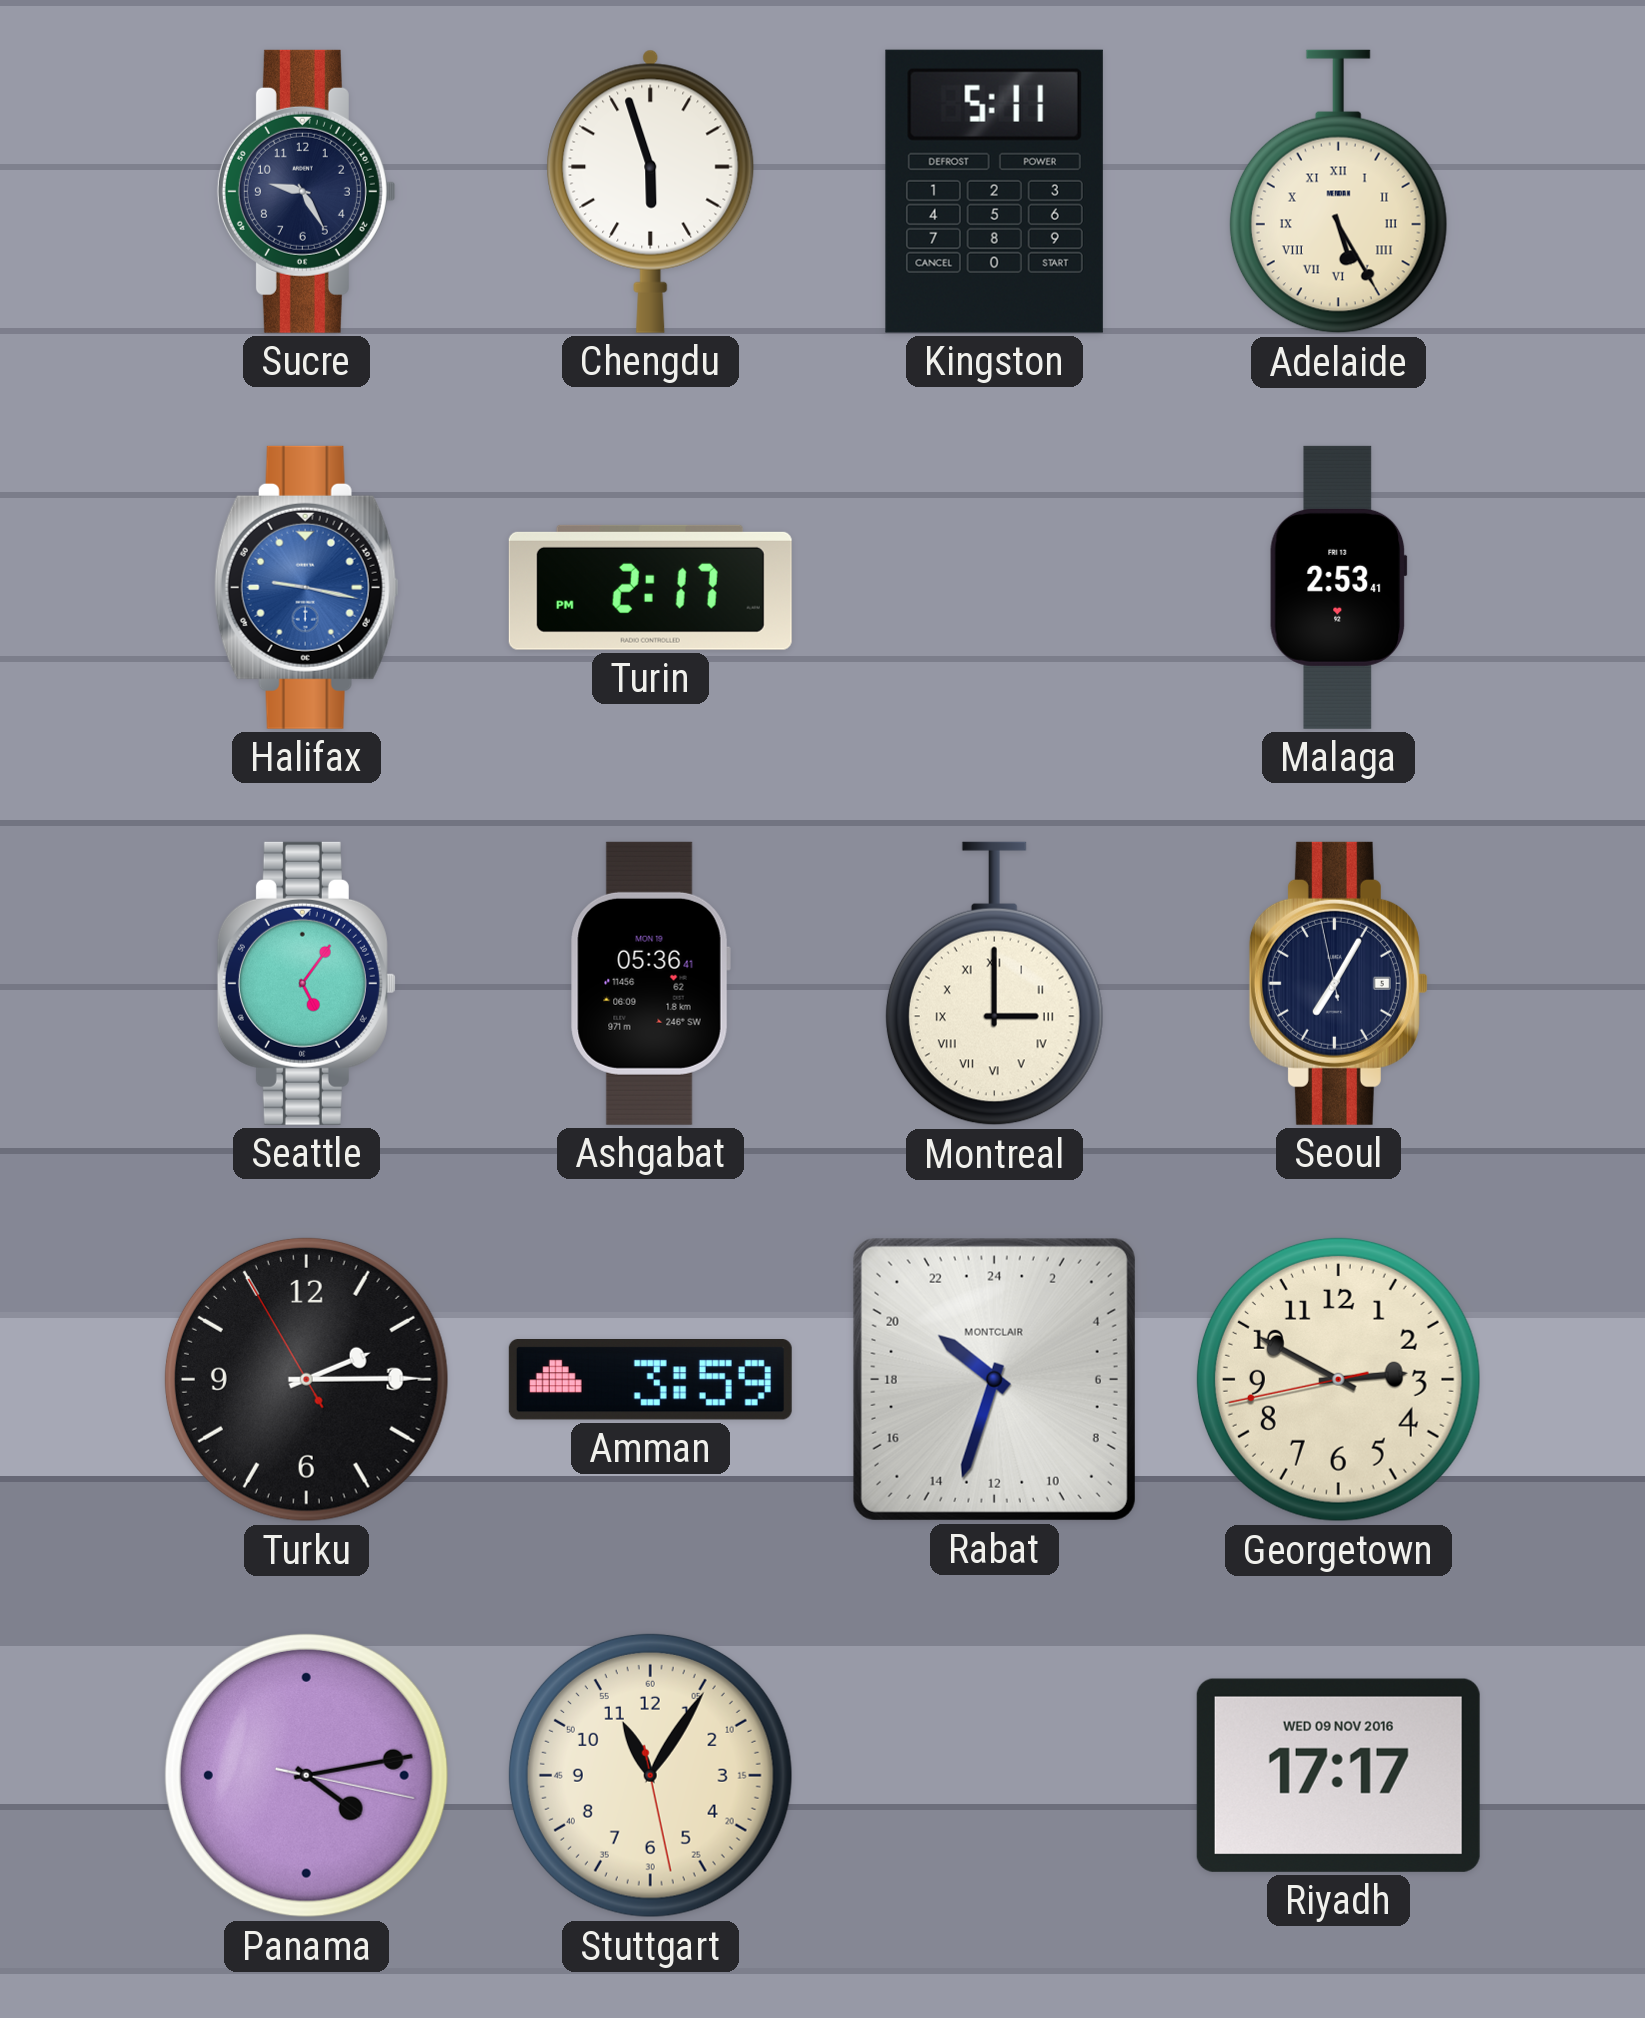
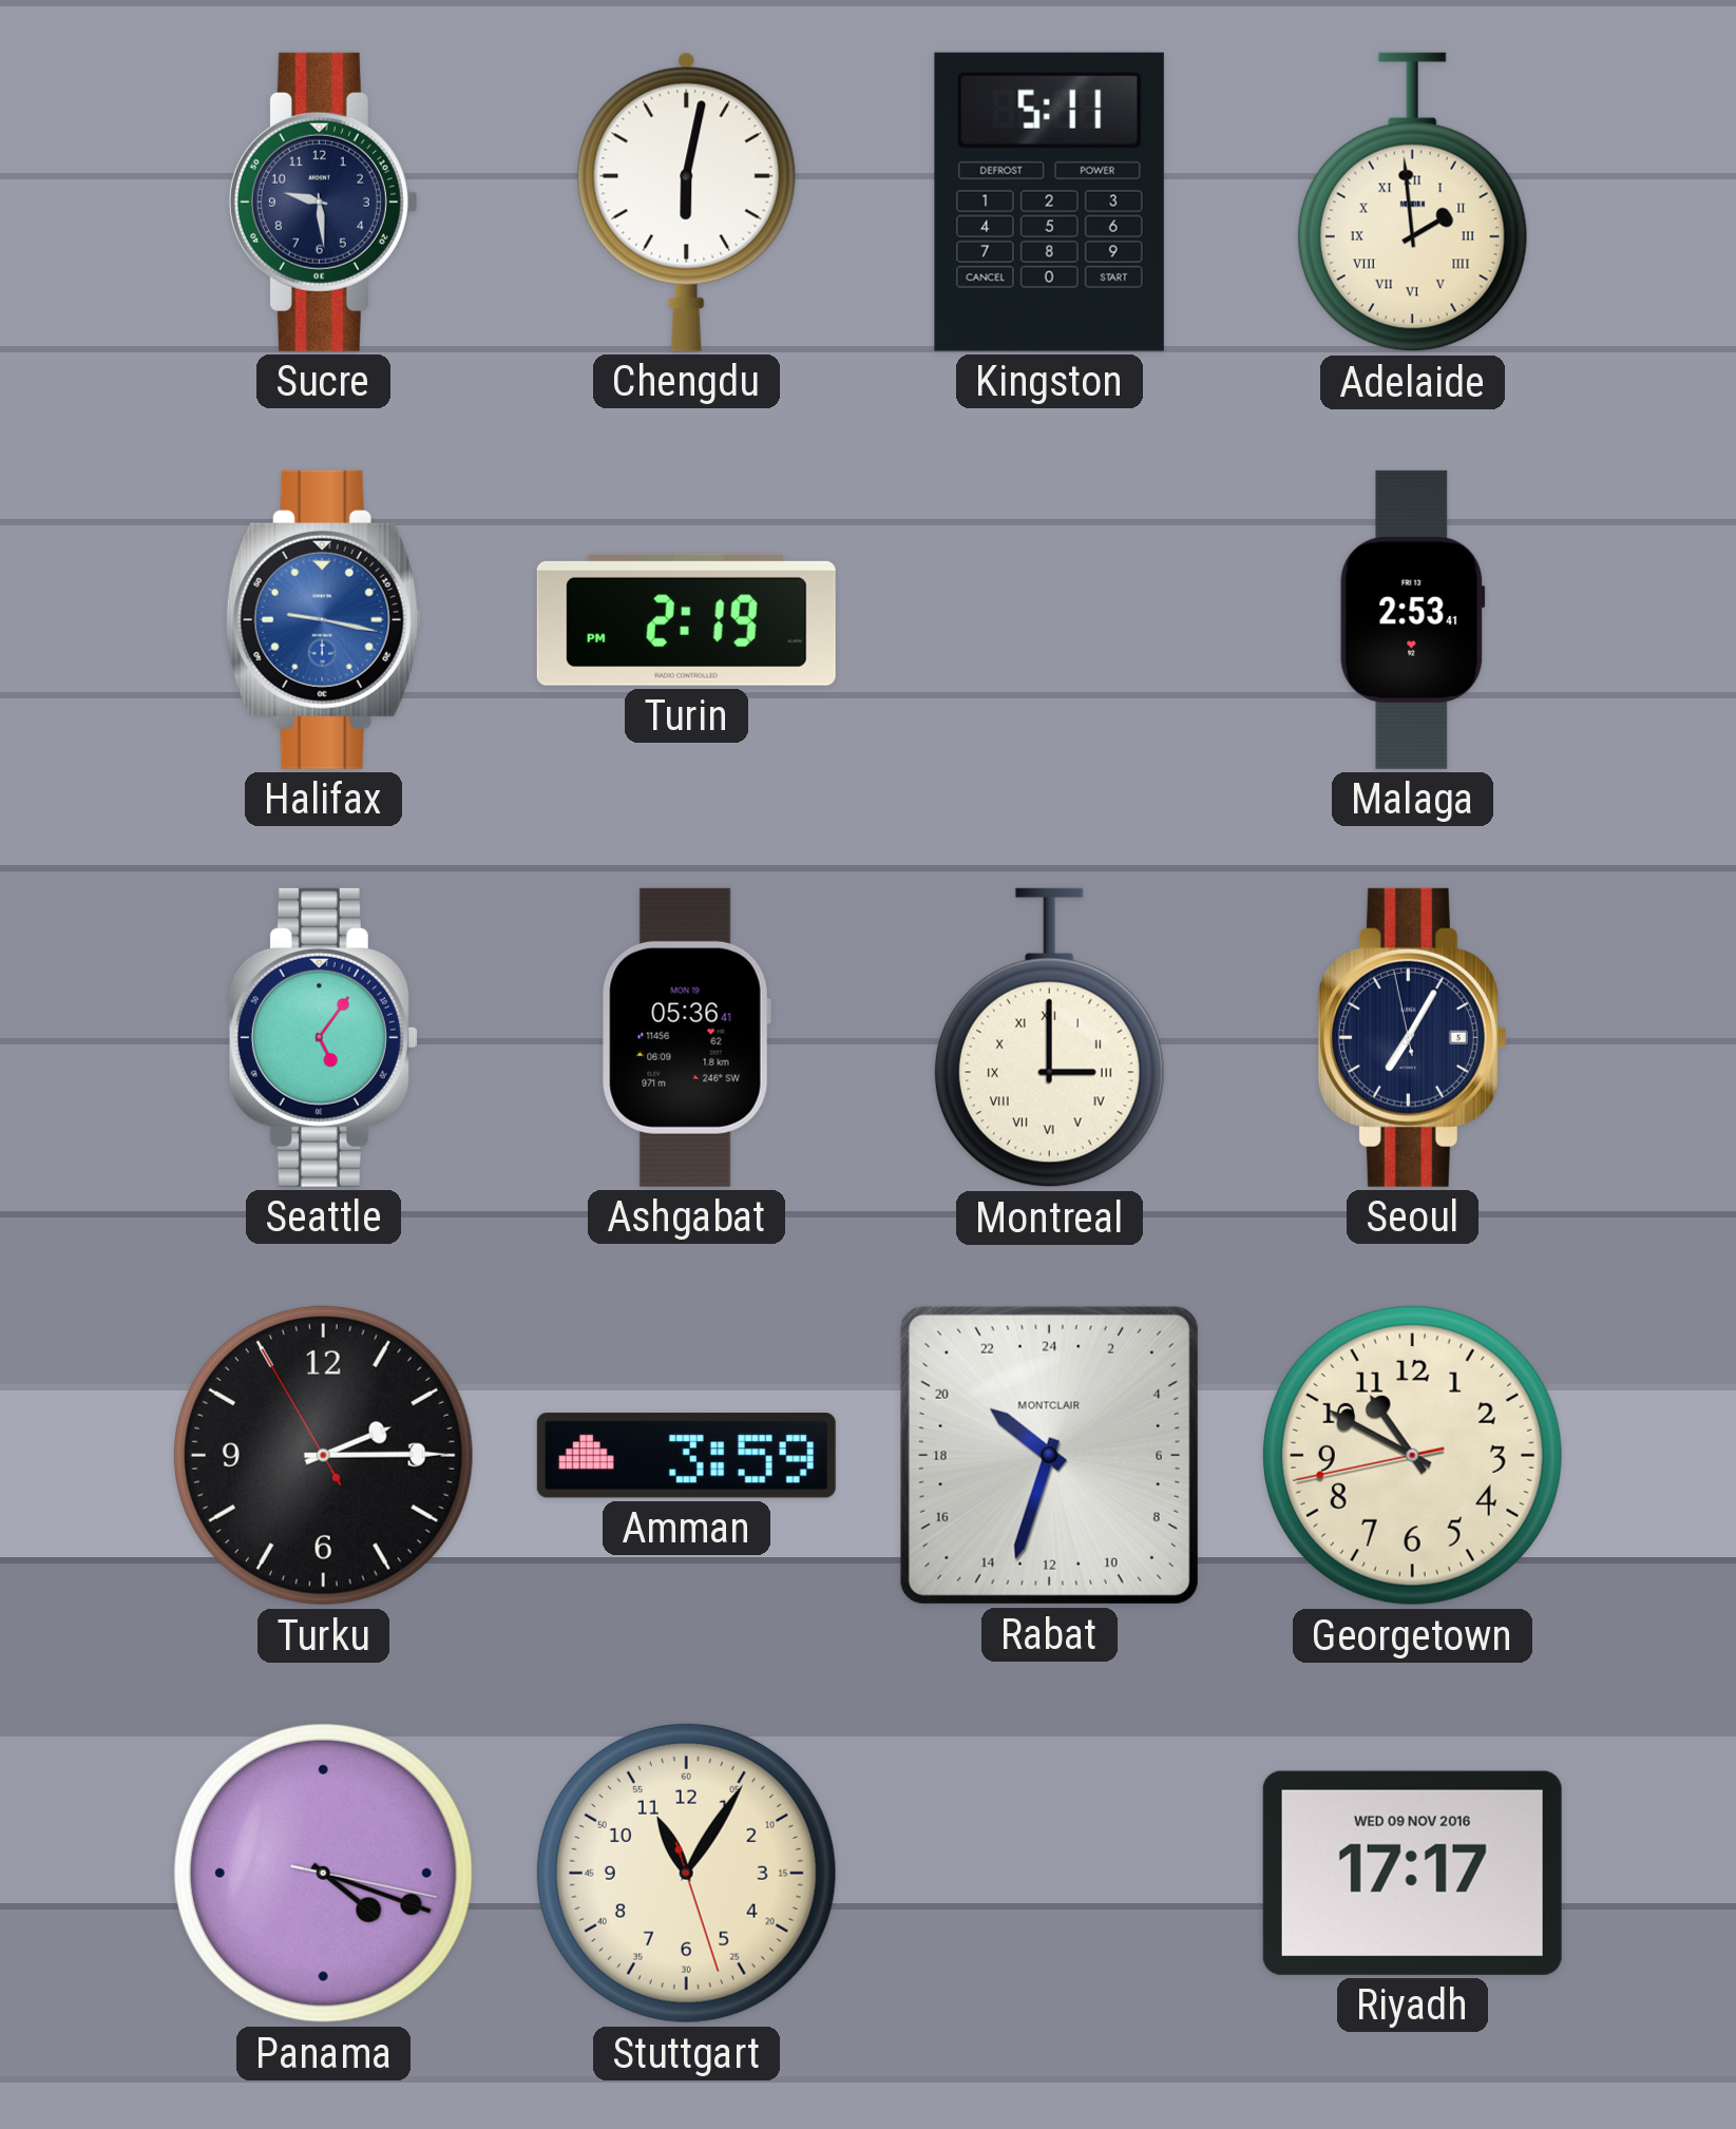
Sucre: 9:25 -> 9:29
Chengdu: 5:57 -> 6:02
Adelaide: 5:25 -> 1:59
Turin: 2:17 -> 2:19
Georgetown: 2:49 -> 10:49
Panama: 4:13 -> 4:18
Stuttgart: 11:05:28 -> 11:05:27
